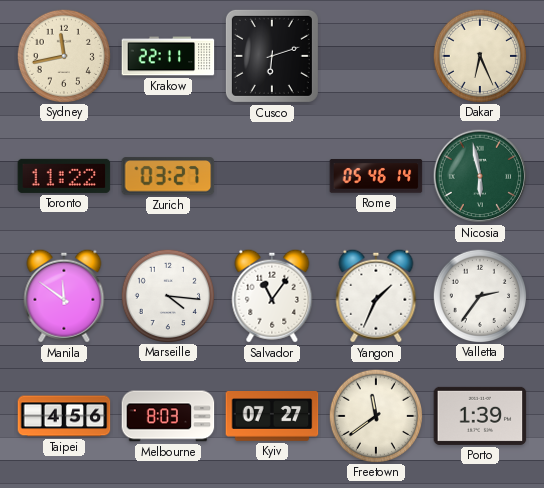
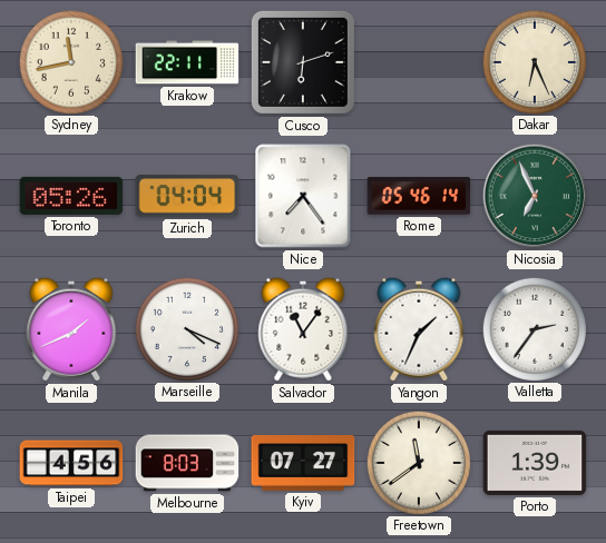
Toronto: 11:22 -> 05:26
Zurich: 03:27 -> 04:04
Nice: none -> 7:24
Nicosia: 5:58 -> 6:56
Manila: 11:51 -> 1:41
Marseille: 4:16 -> 4:19
